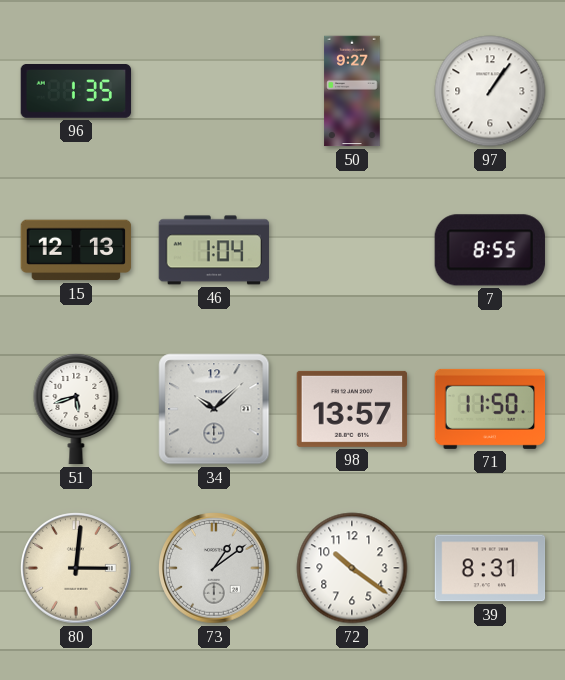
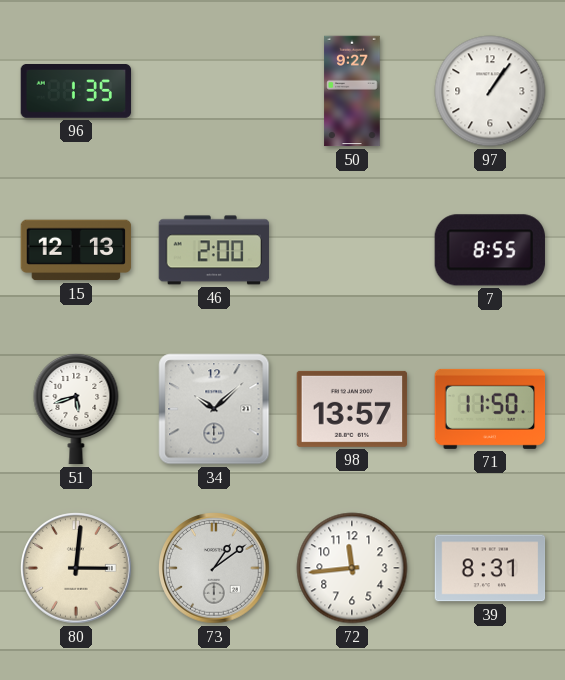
46: 1:04 -> 2:00
72: 10:21 -> 11:44
